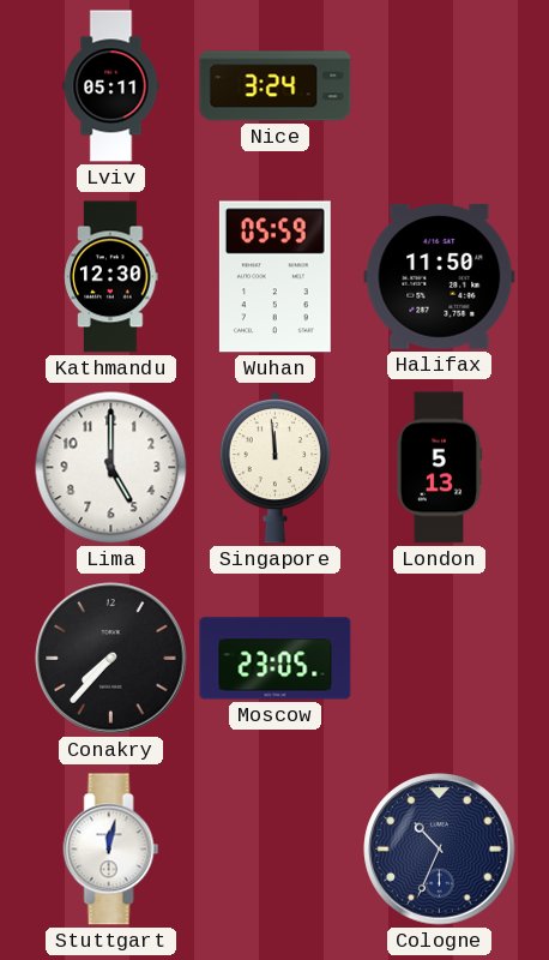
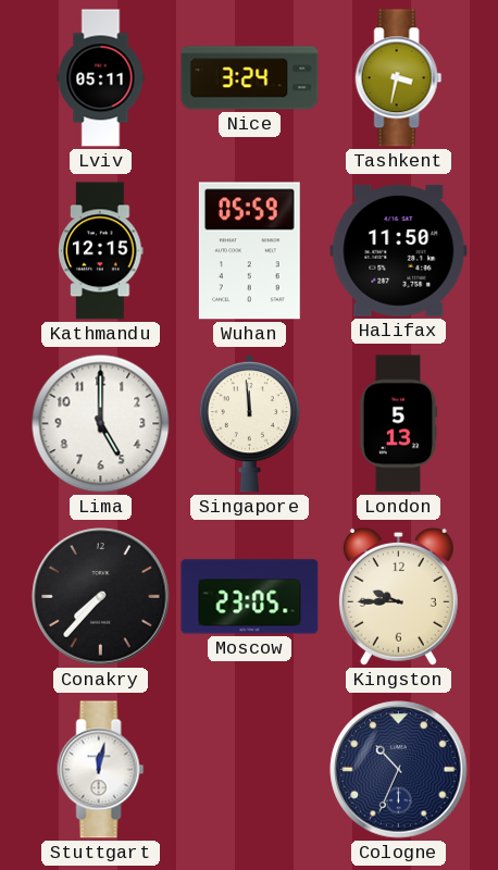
Tashkent: none -> 3:32
Kathmandu: 12:30 -> 12:15
Kingston: none -> 9:45
